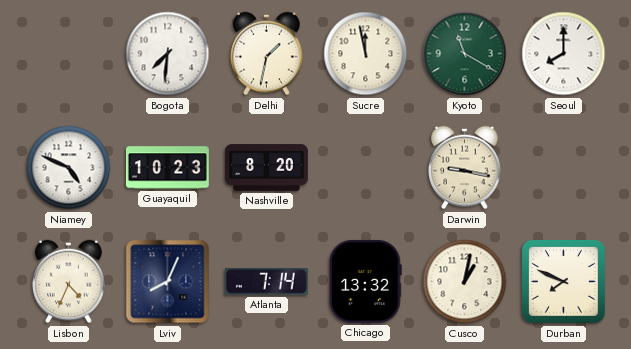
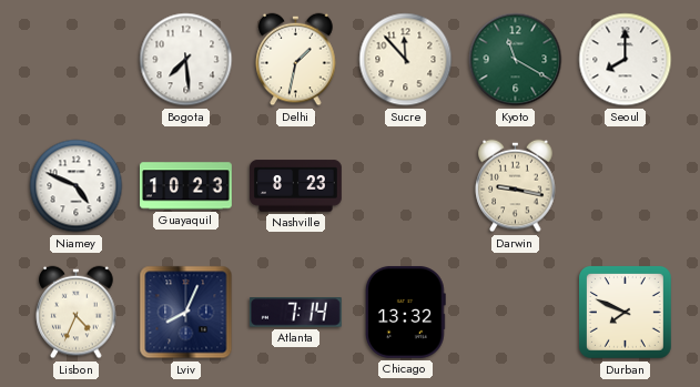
Bogota: 7:31 -> 7:29
Sucre: 11:58 -> 11:53
Nashville: 8:20 -> 8:23
Cusco: 1:02 -> none
